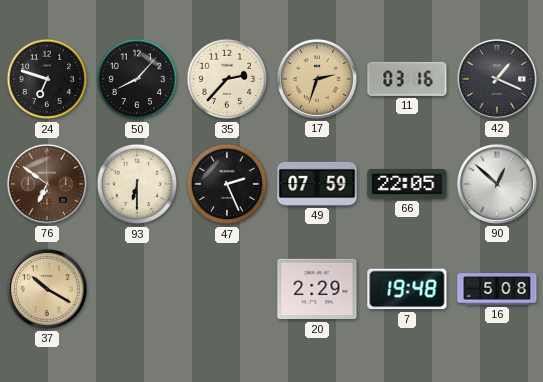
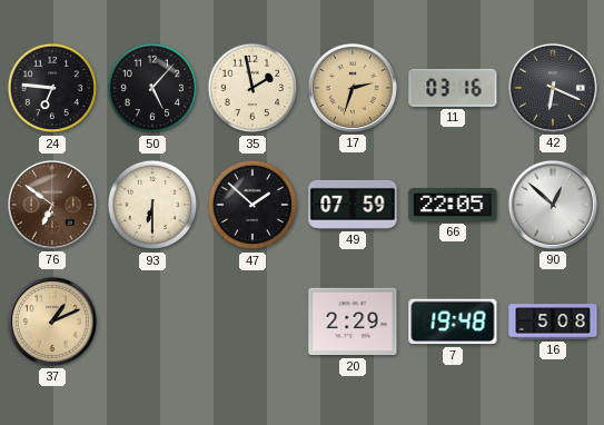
24: 6:48 -> 6:46
50: 8:07 -> 5:07
35: 2:37 -> 1:58
42: 1:19 -> 6:19
47: 2:26 -> 1:52
37: 10:20 -> 1:11
